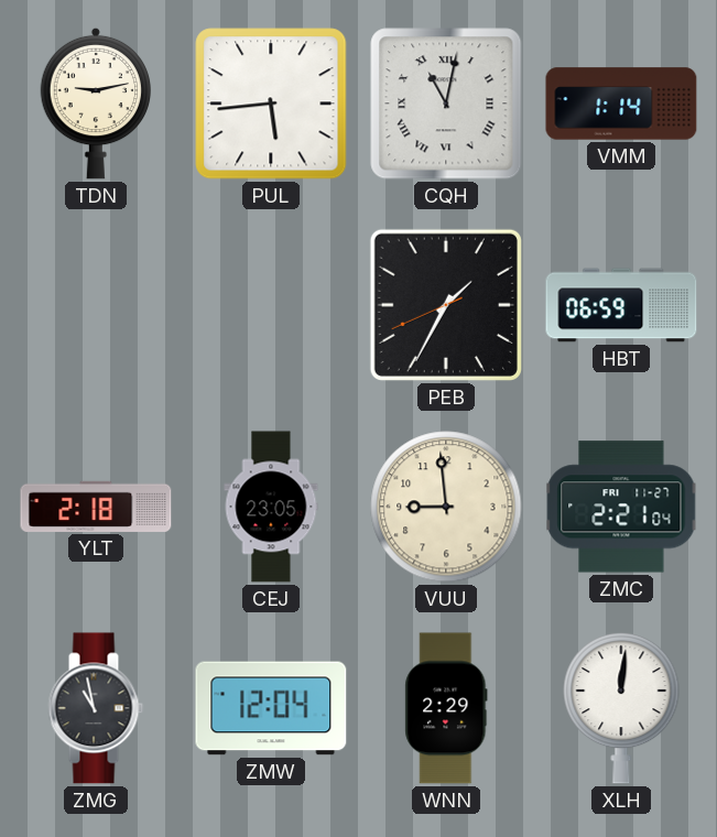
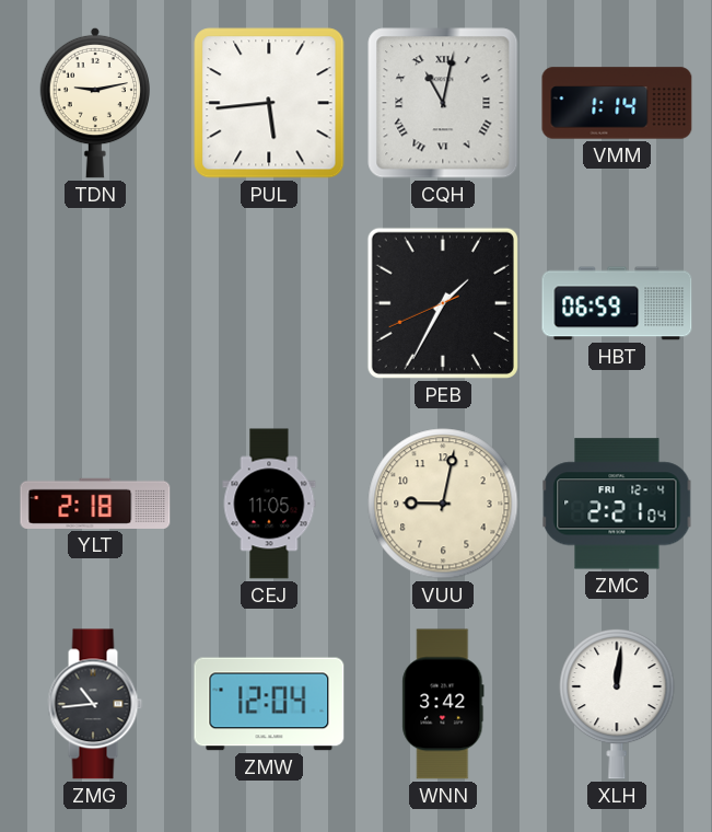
CEJ: 23:05 -> 11:05
VUU: 8:59 -> 9:02
ZMC date: FRI 11-27 -> FRI 12-4
ZMG: 10:58 -> 10:44
WNN: 2:29 -> 3:42
